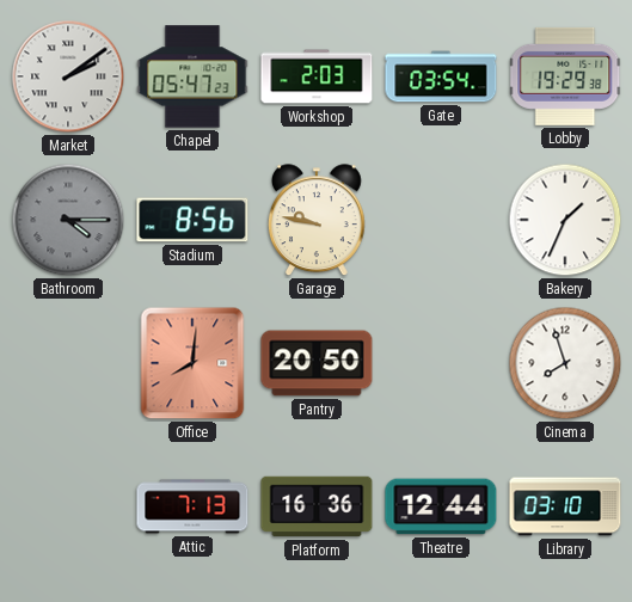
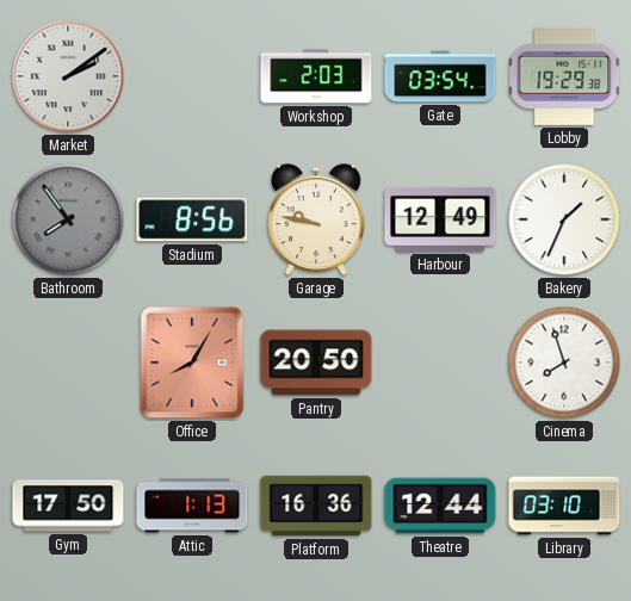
Chapel: 05:47 -> none
Bathroom: 4:15 -> 7:54
Harbour: none -> 12:49
Office: 8:01 -> 8:05
Gym: none -> 17:50
Attic: 7:13 -> 1:13
